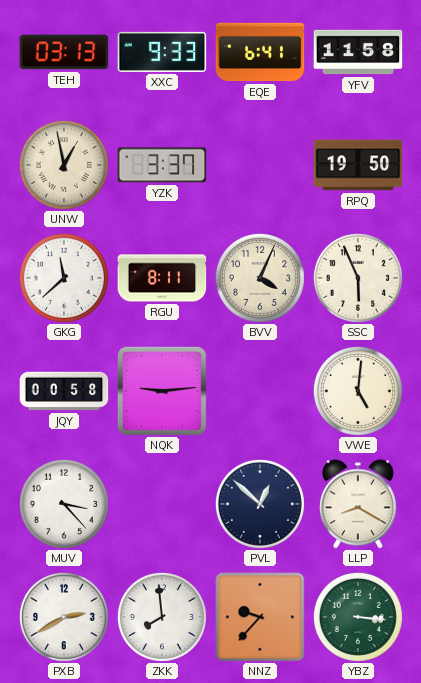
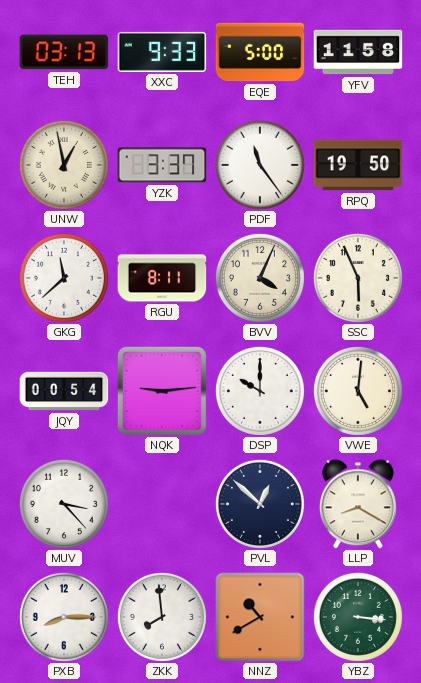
EQE: 6:41 -> 5:00
PDF: none -> 11:24
JQY: 00:58 -> 00:54
DSP: none -> 10:00
PXB: 2:40 -> 8:15
NNZ: 9:37 -> 10:40
